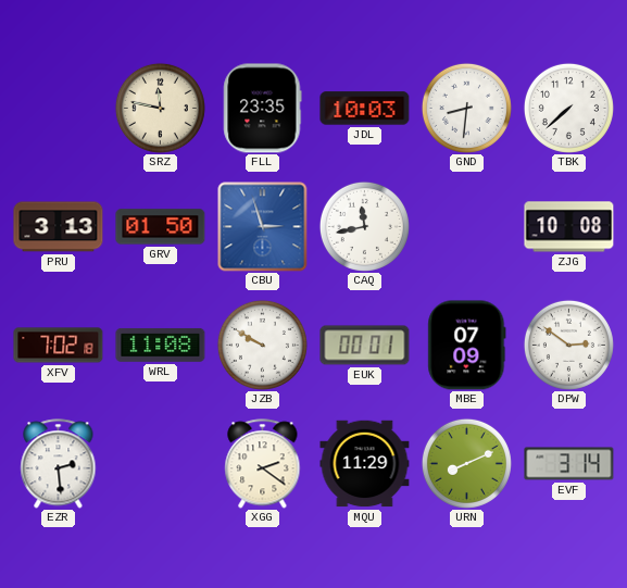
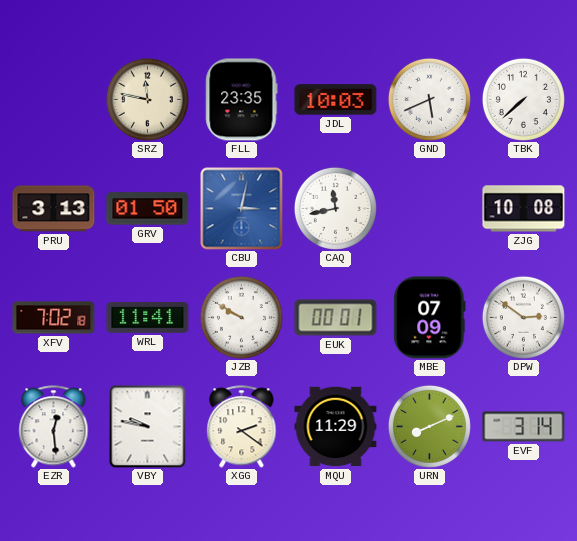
GND: 8:31 -> 5:41
CBU: 2:57 -> 3:02
WRL: 11:08 -> 11:41
EZR: 2:29 -> 12:29
VBY: none -> 9:47
